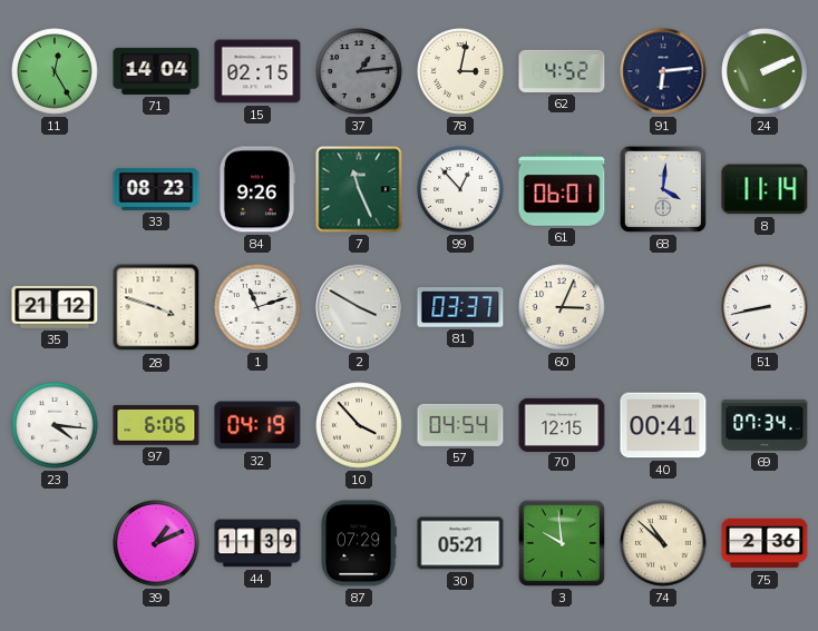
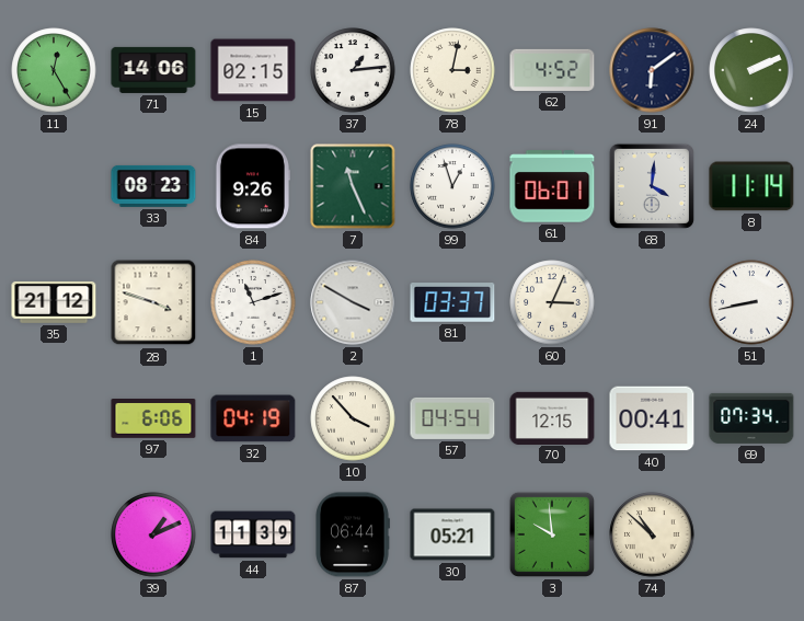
71: 14:04 -> 14:06
37 dial: grey -> white
91: 6:14 -> 6:09
99: 12:53 -> 12:57
23: 4:16 -> none
87: 07:29 -> 06:44
75: 2:36 -> none
